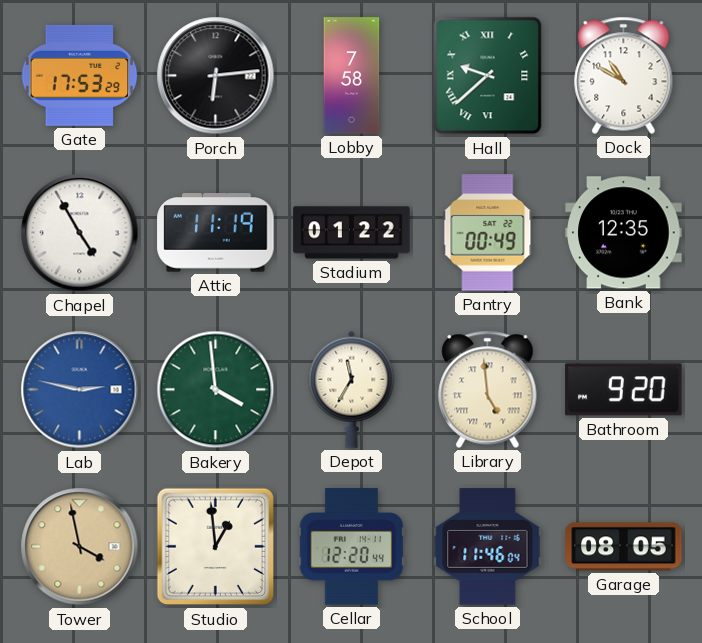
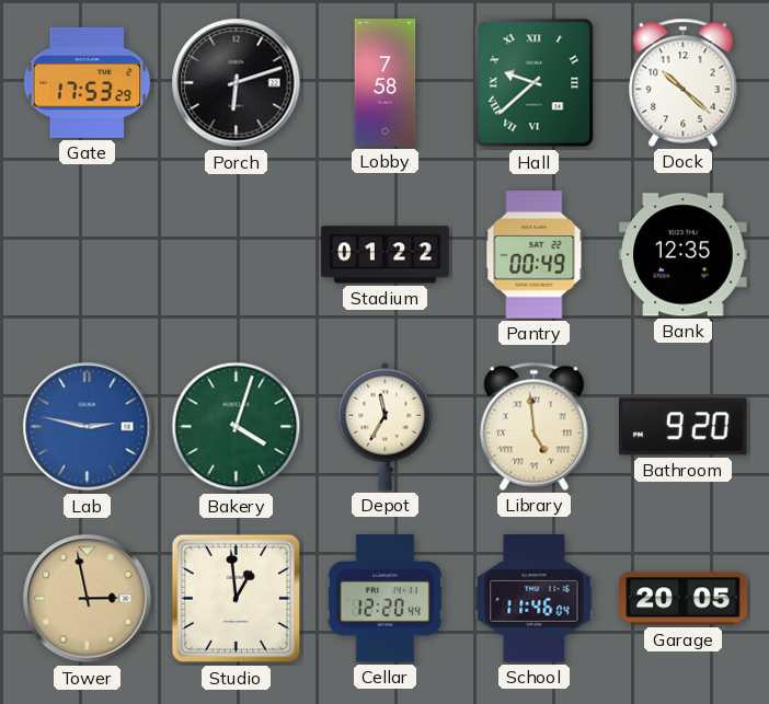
Porch: 6:14 -> 6:12
Dock: 10:50 -> 10:22
Chapel: 4:55 -> none
Attic: 11:19 -> none
Bakery: 3:59 -> 4:03
Tower: 3:58 -> 2:58
Garage: 08:05 -> 20:05
